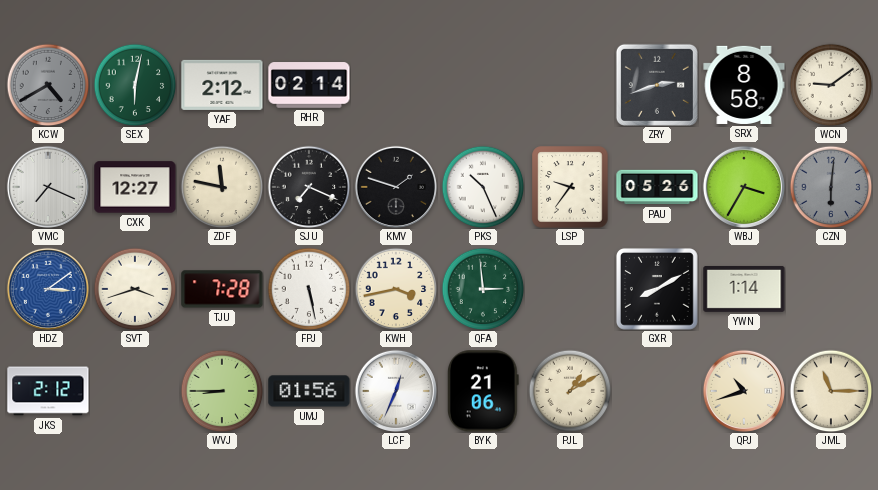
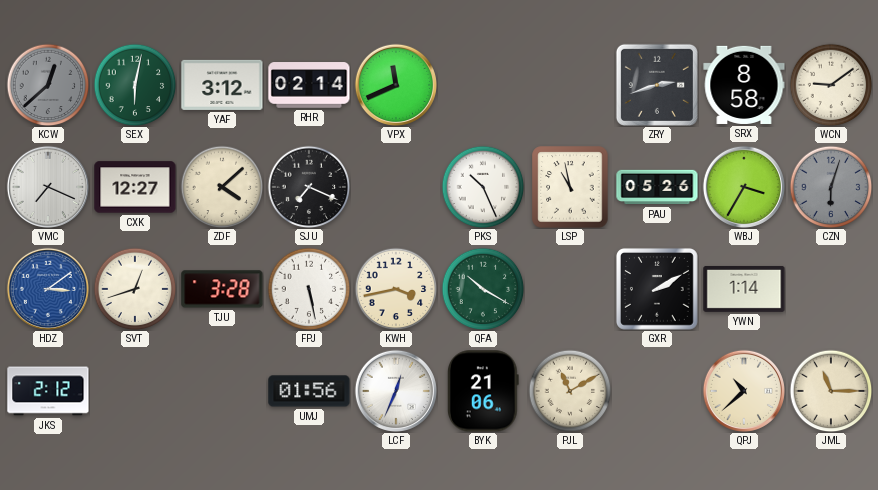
KCW: 4:40 -> 12:38
YAF: 2:12 -> 3:12
VPX: none -> 11:41
ZDF: 11:47 -> 4:08
KMV: 1:48 -> none
LSP: 9:36 -> 10:58
CZN: 6:01 -> 6:03
SVT: 3:42 -> 12:42
TJU: 7:28 -> 3:28
QFA: 2:59 -> 10:20
GXR: 8:10 -> 2:10
WVJ: 8:45 -> none
PJL: 1:10 -> 11:10
QPJ: 10:42 -> 10:38
